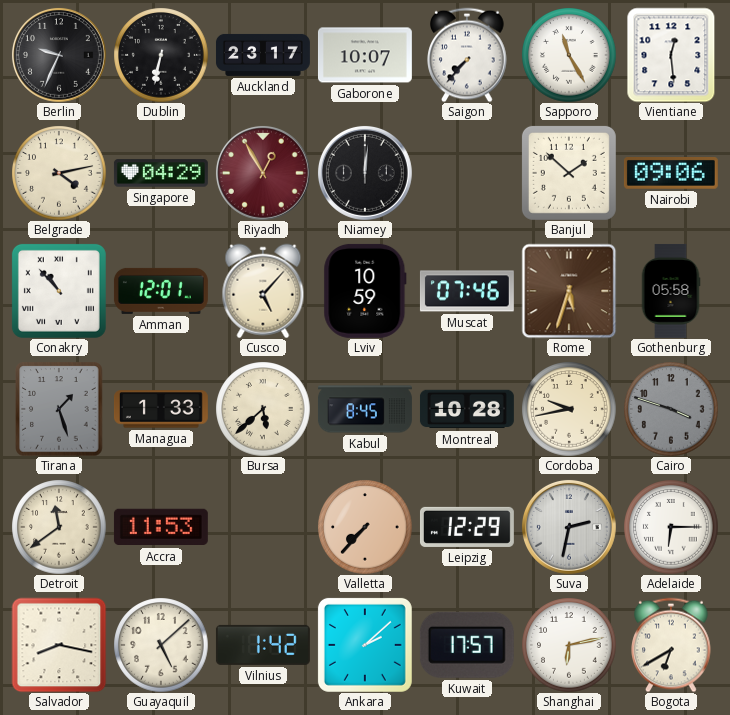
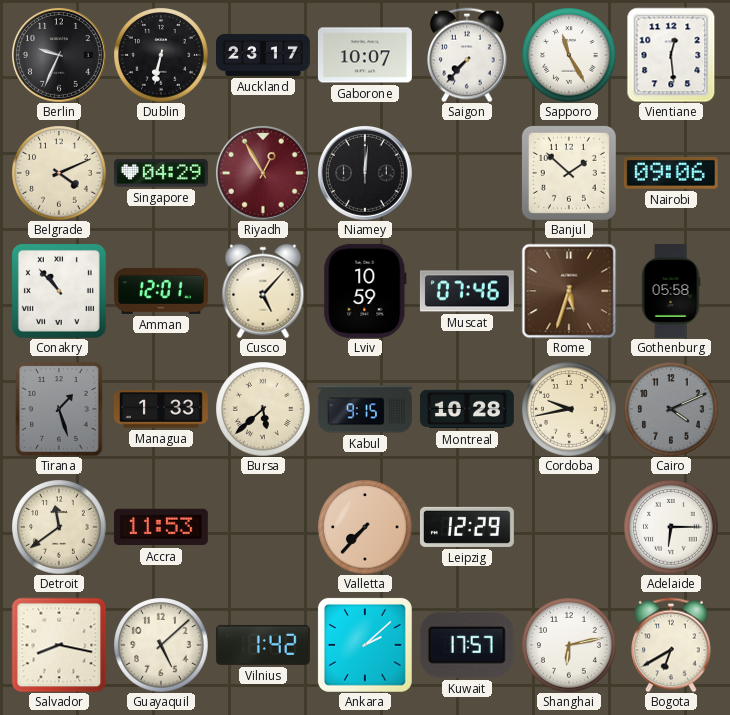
Belgrade: 4:13 -> 4:11
Kabul: 8:45 -> 9:15
Cairo: 3:48 -> 4:11
Suva: 2:32 -> none
